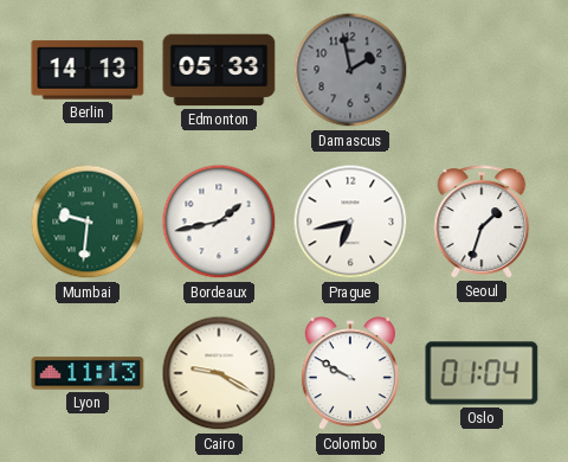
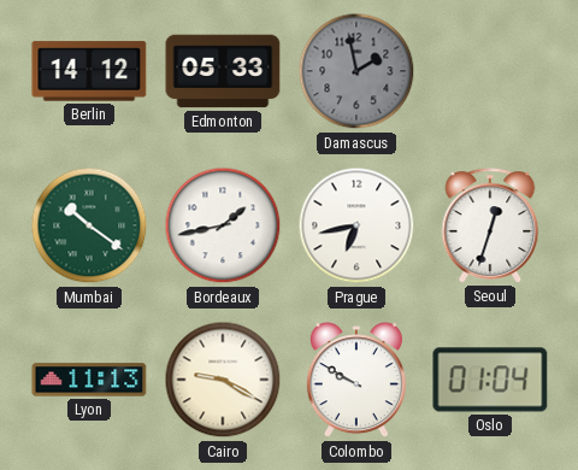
Berlin: 14:13 -> 14:12
Mumbai: 9:31 -> 10:21
Seoul: 1:33 -> 12:33
